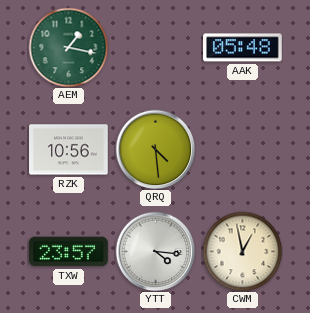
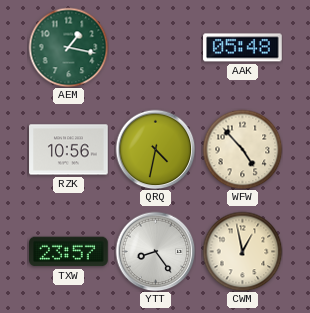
QRQ: 4:29 -> 4:32
WFW: none -> 4:53
YTT: 4:16 -> 8:24
